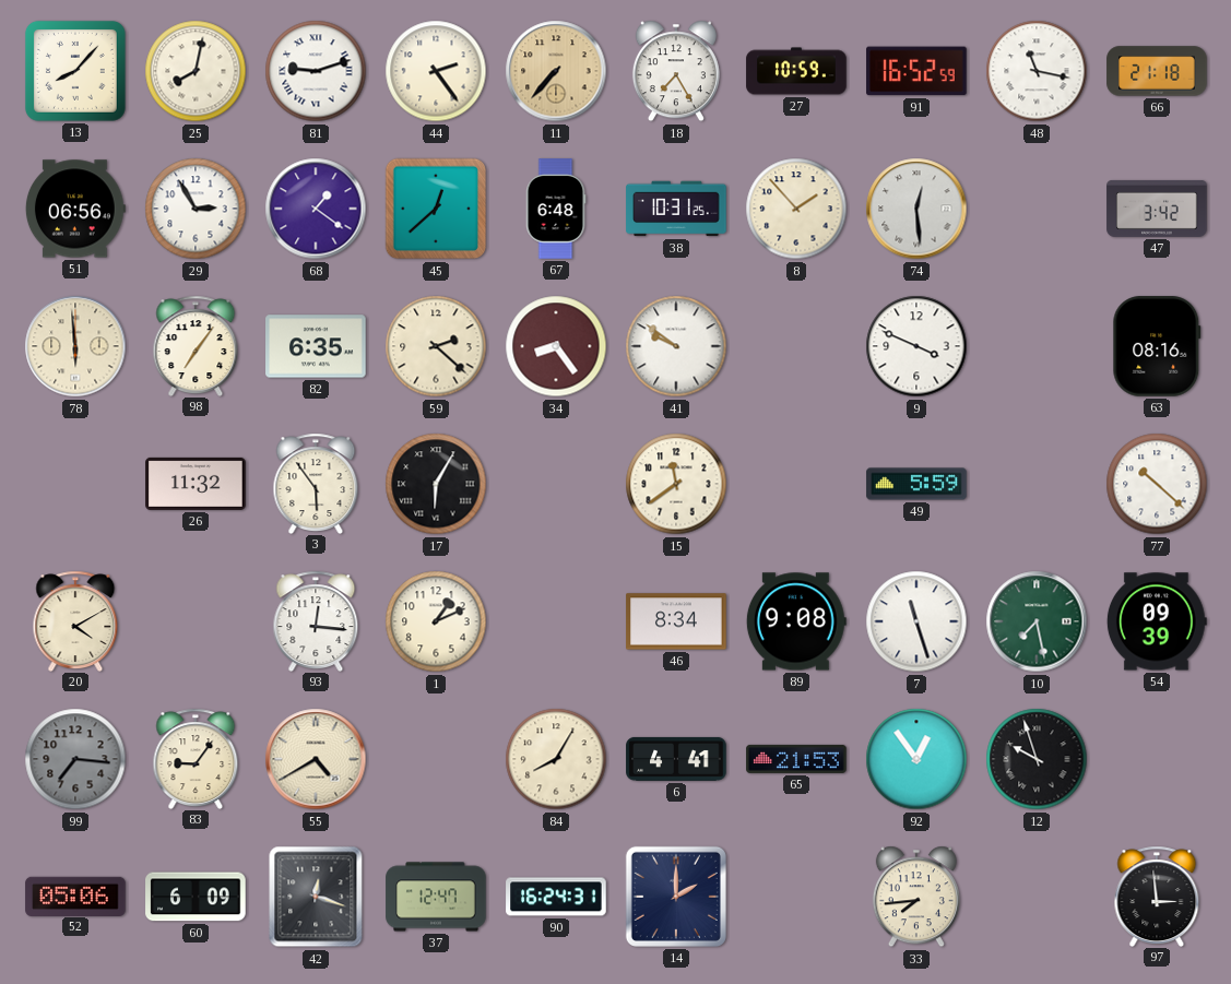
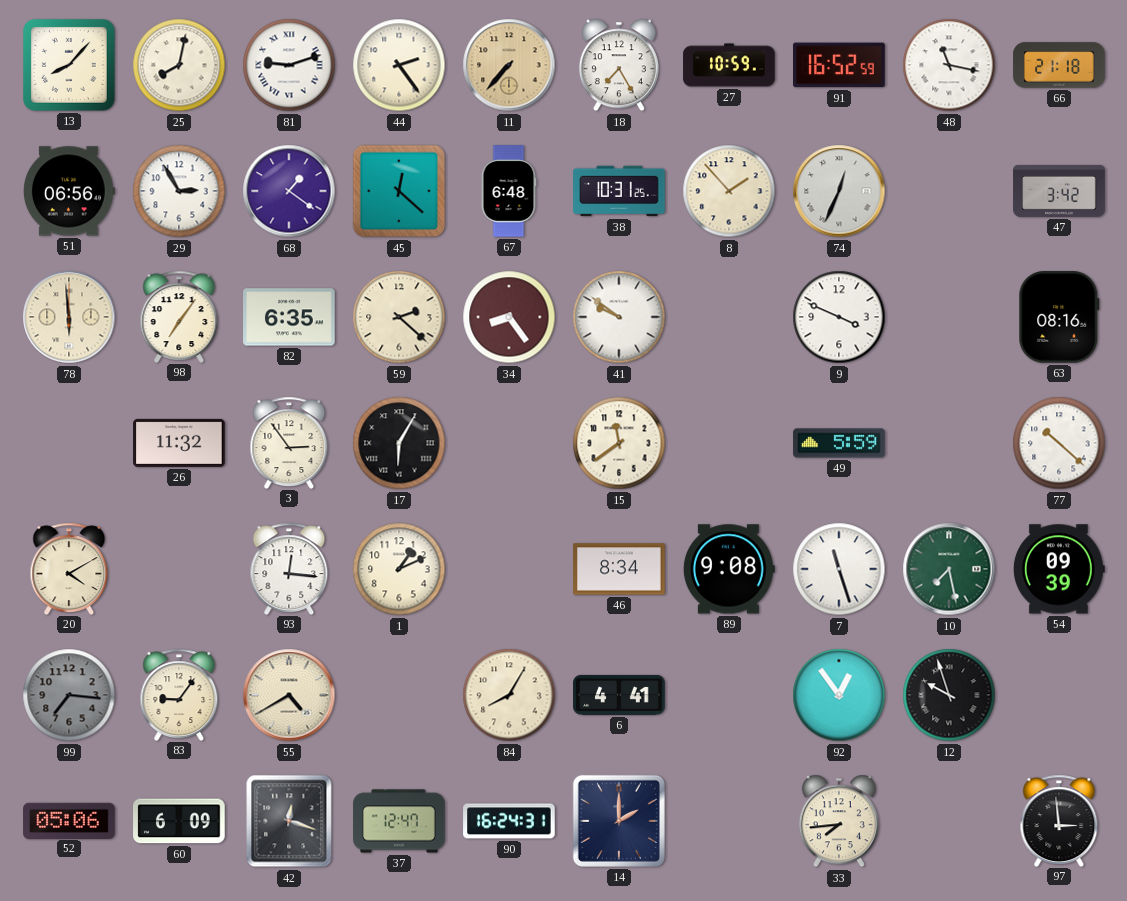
45: 12:38 -> 12:22
74: 12:29 -> 12:34
3: 5:54 -> 2:54
65: 21:53 -> none
